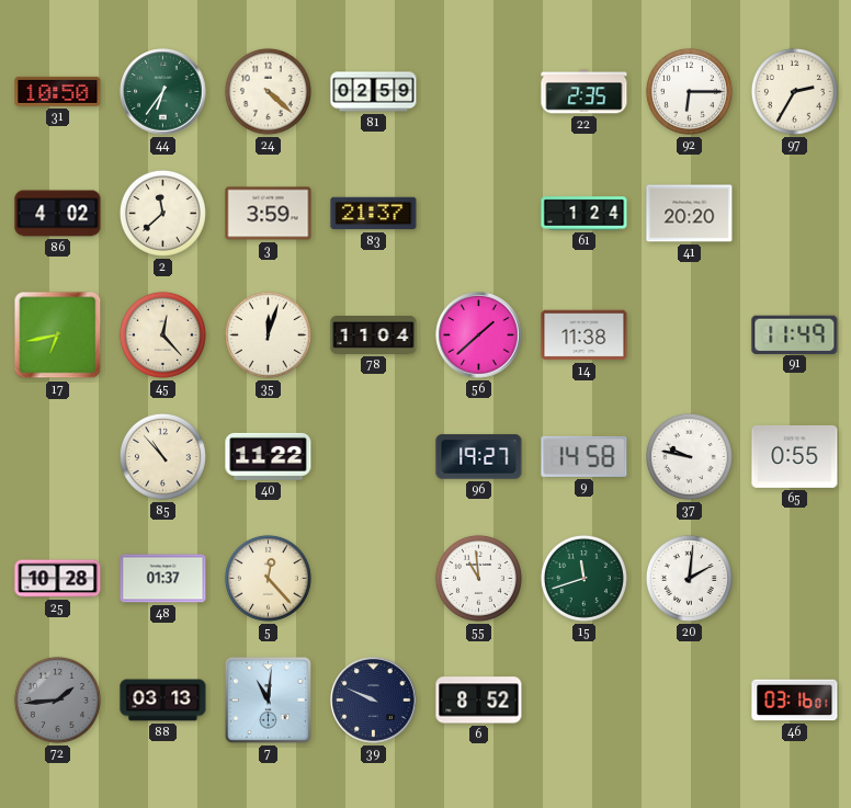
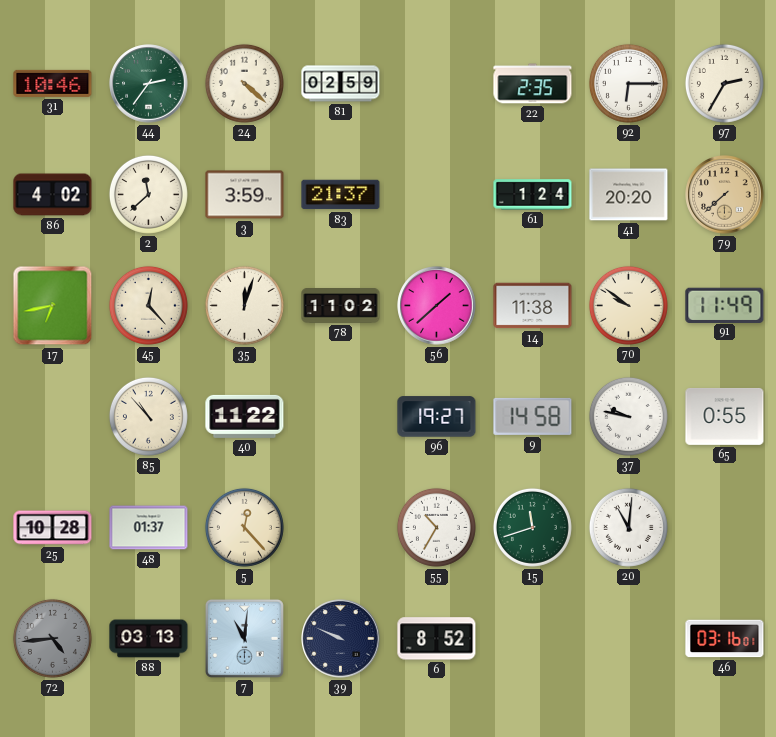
31: 10:50 -> 10:46
44: 6:36 -> 2:36
79: none -> 7:38
78: 11:04 -> 11:02
70: none -> 9:51
55: 10:59 -> 10:35
20: 2:01 -> 11:01
72: 1:44 -> 4:44
